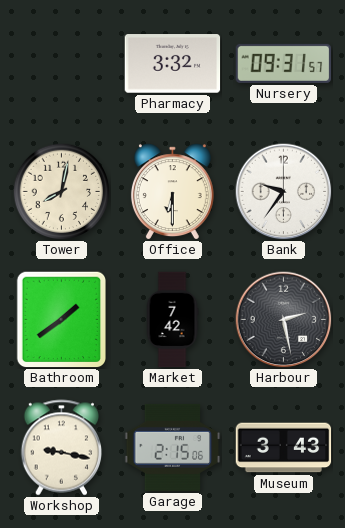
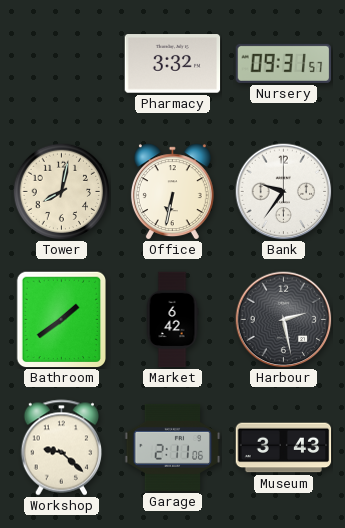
Office: 6:30 -> 6:32
Market: 7:42 -> 6:42
Workshop: 9:17 -> 9:22
Garage: 2:15 -> 2:11
